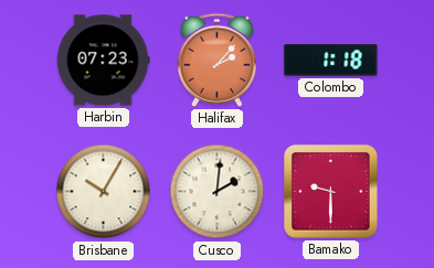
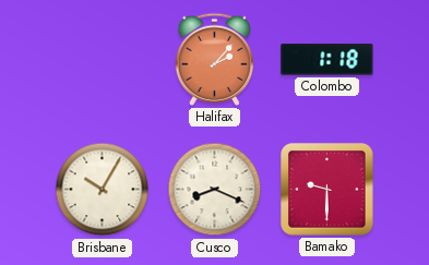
Harbin: 07:23 -> none
Cusco: 2:01 -> 8:19
